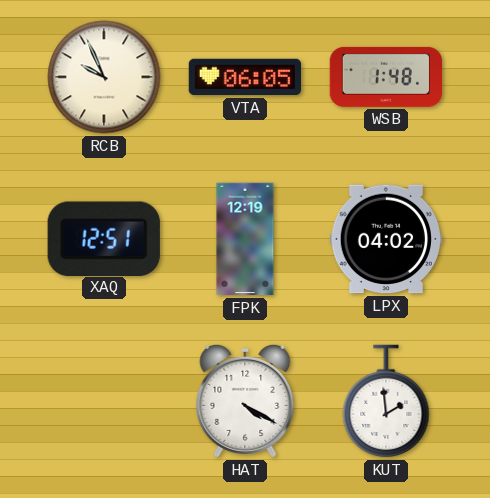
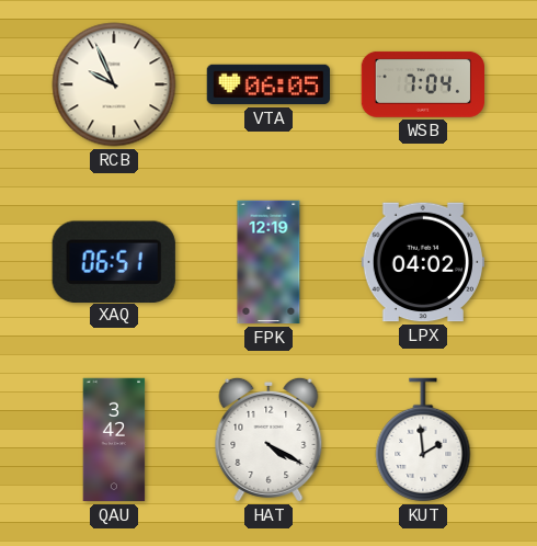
WSB: 1:48 -> 7:04
XAQ: 12:51 -> 06:51
QAU: none -> 3:42
